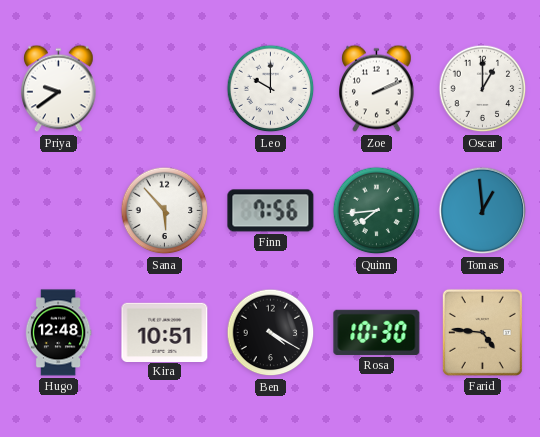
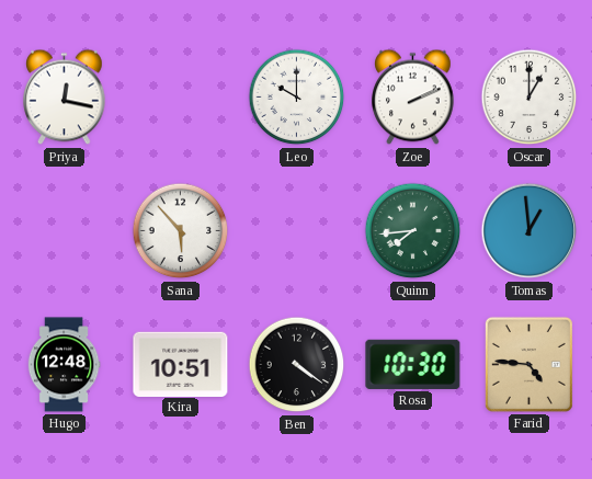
Priya: 9:39 -> 12:17
Finn: 7:56 -> none
Ben: 4:20 -> 4:21
